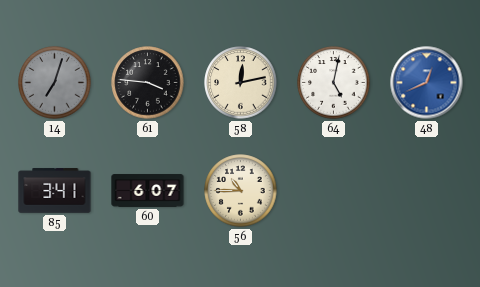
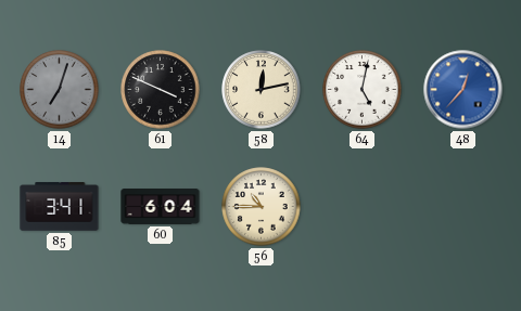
61: 3:46 -> 3:49
48: 12:41 -> 12:37
60: 6:07 -> 6:04
